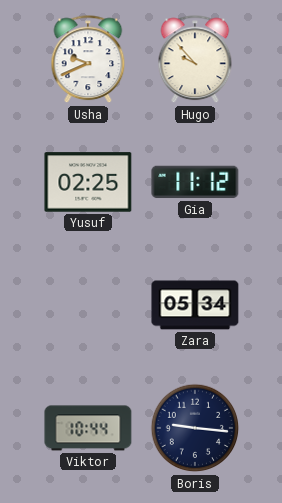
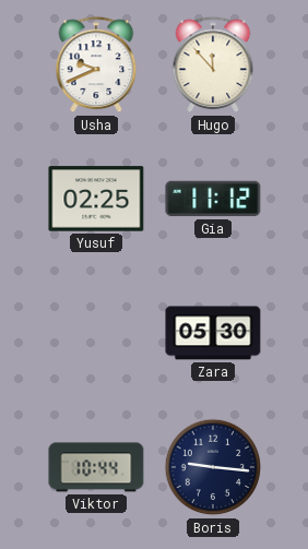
Hugo: 9:53 -> 11:53
Zara: 05:34 -> 05:30
